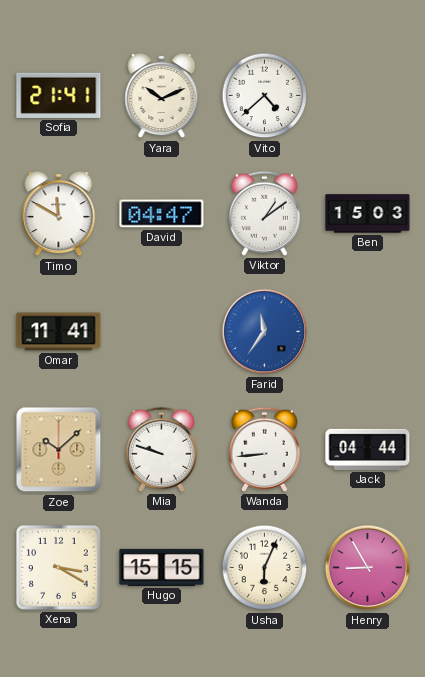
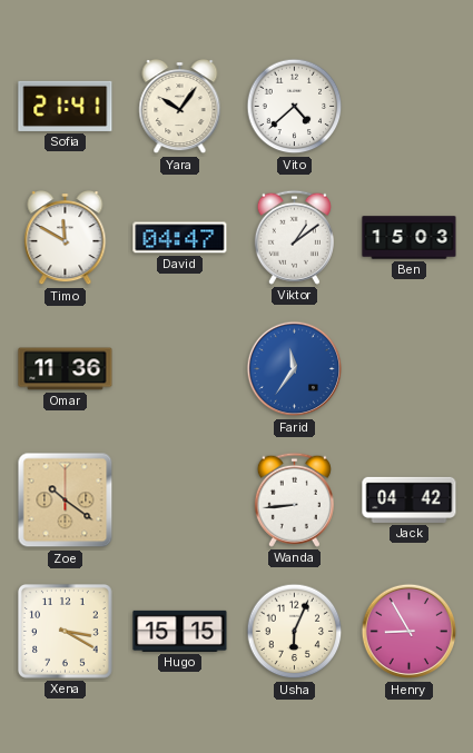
Yara: 10:11 -> 10:06
Omar: 11:41 -> 11:36
Zoe: 10:08 -> 10:21
Mia: 9:48 -> none
Jack: 04:44 -> 04:42
